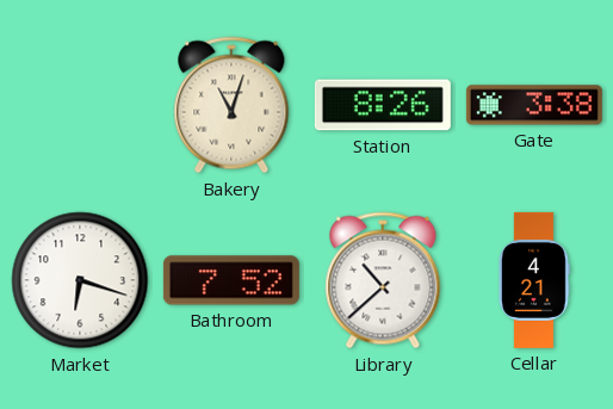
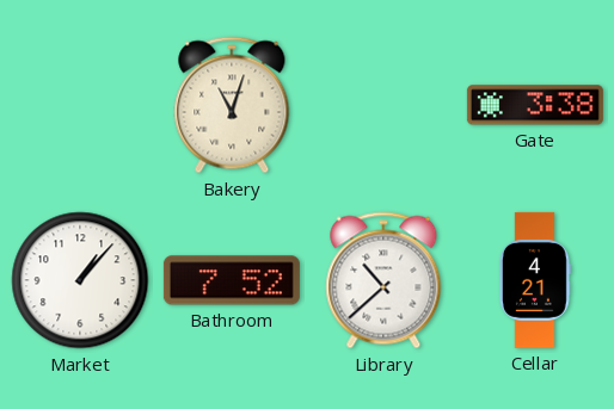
Station: 8:26 -> none
Market: 6:18 -> 1:07
